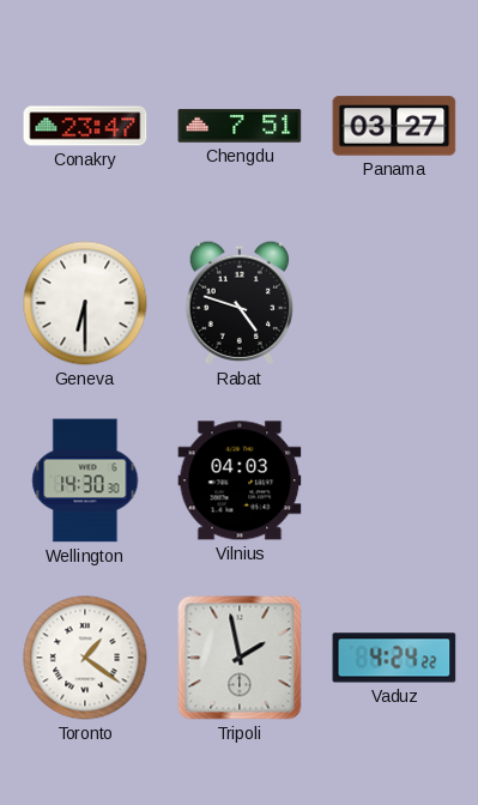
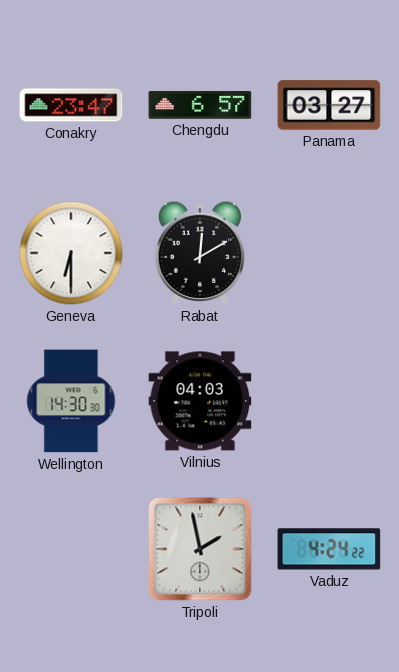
Chengdu: 7:51 -> 6:57
Rabat: 4:48 -> 12:10
Toronto: 1:21 -> none
